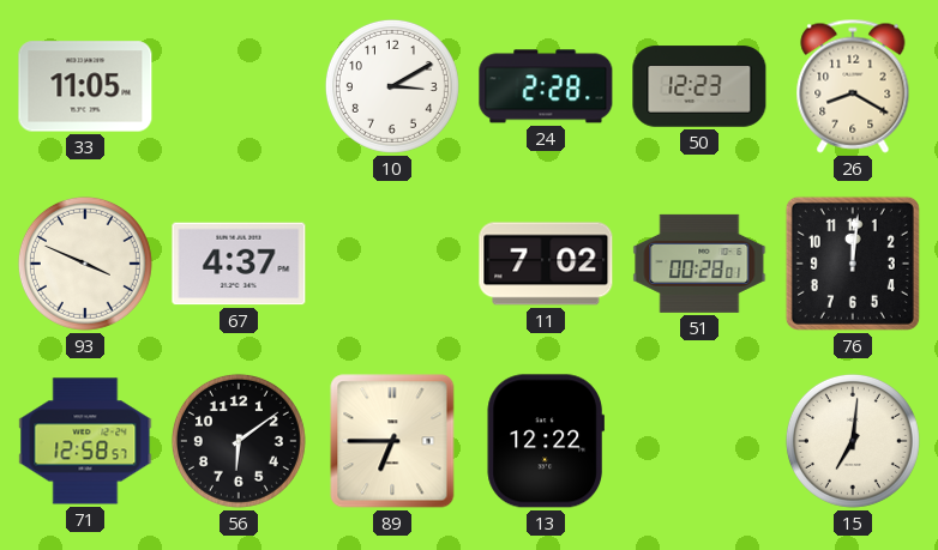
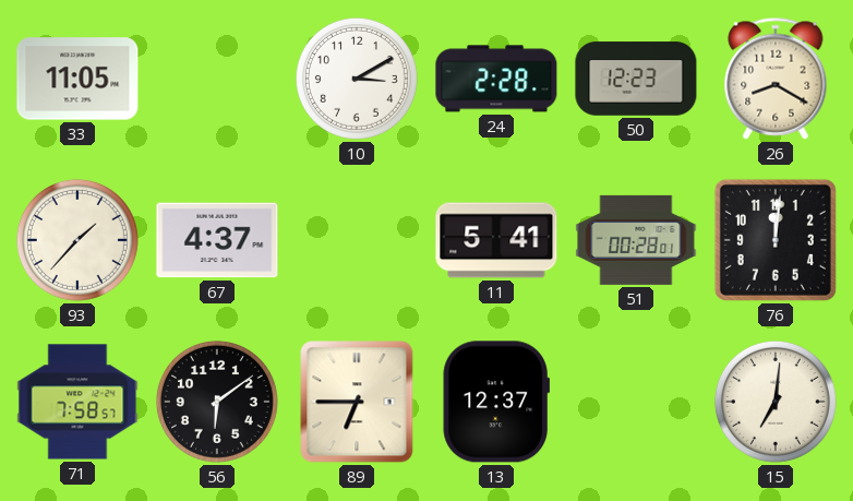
93: 3:49 -> 1:37
11: 7:02 -> 5:41
71: 12:58 -> 7:58
13: 12:22 -> 12:37
